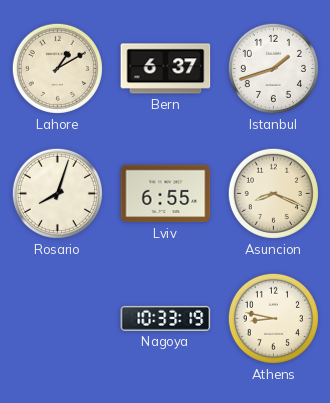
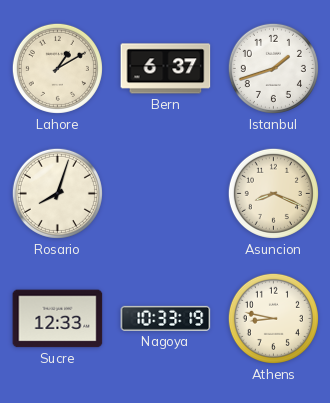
Lviv: 6:55 -> none
Sucre: none -> 12:33
